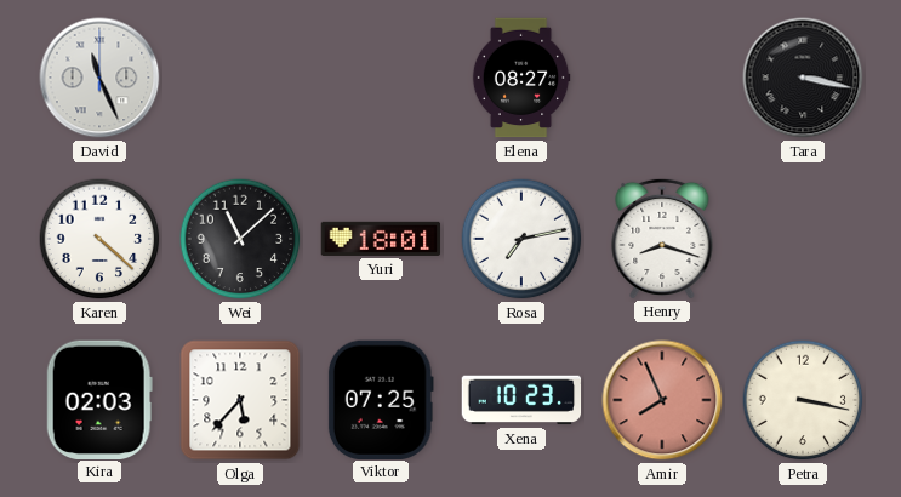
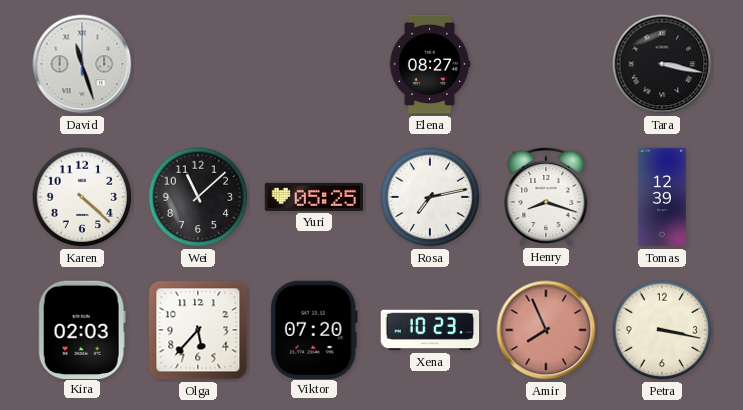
David: 11:26 -> 11:27
Yuri: 18:01 -> 05:25
Tomas: none -> 12:39
Viktor: 07:25 -> 07:20
